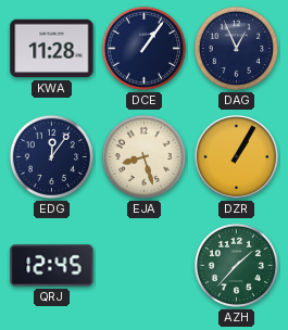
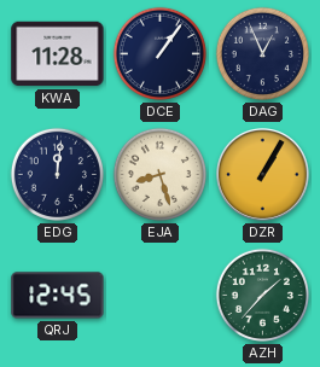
EDG: 12:06 -> 12:01
